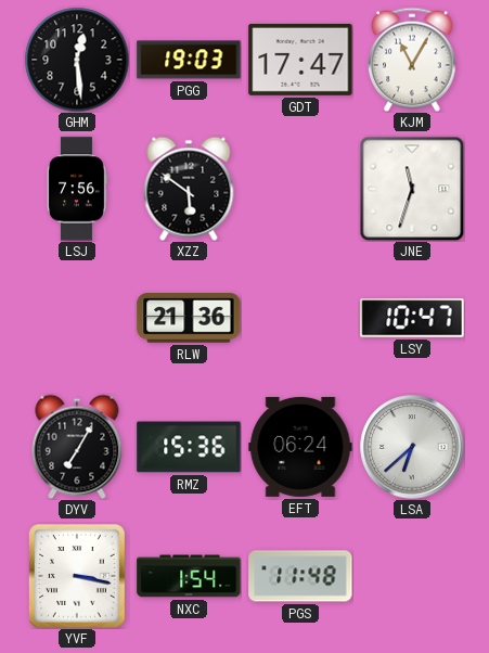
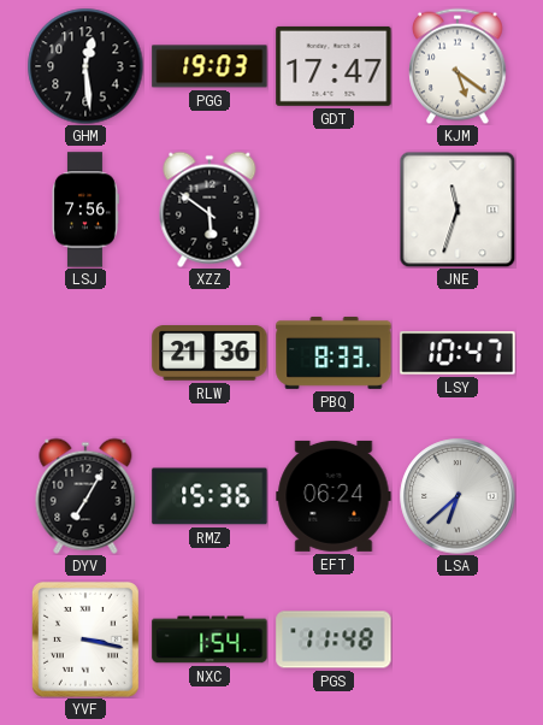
KJM: 11:05 -> 5:21
PBQ: none -> 8:33
